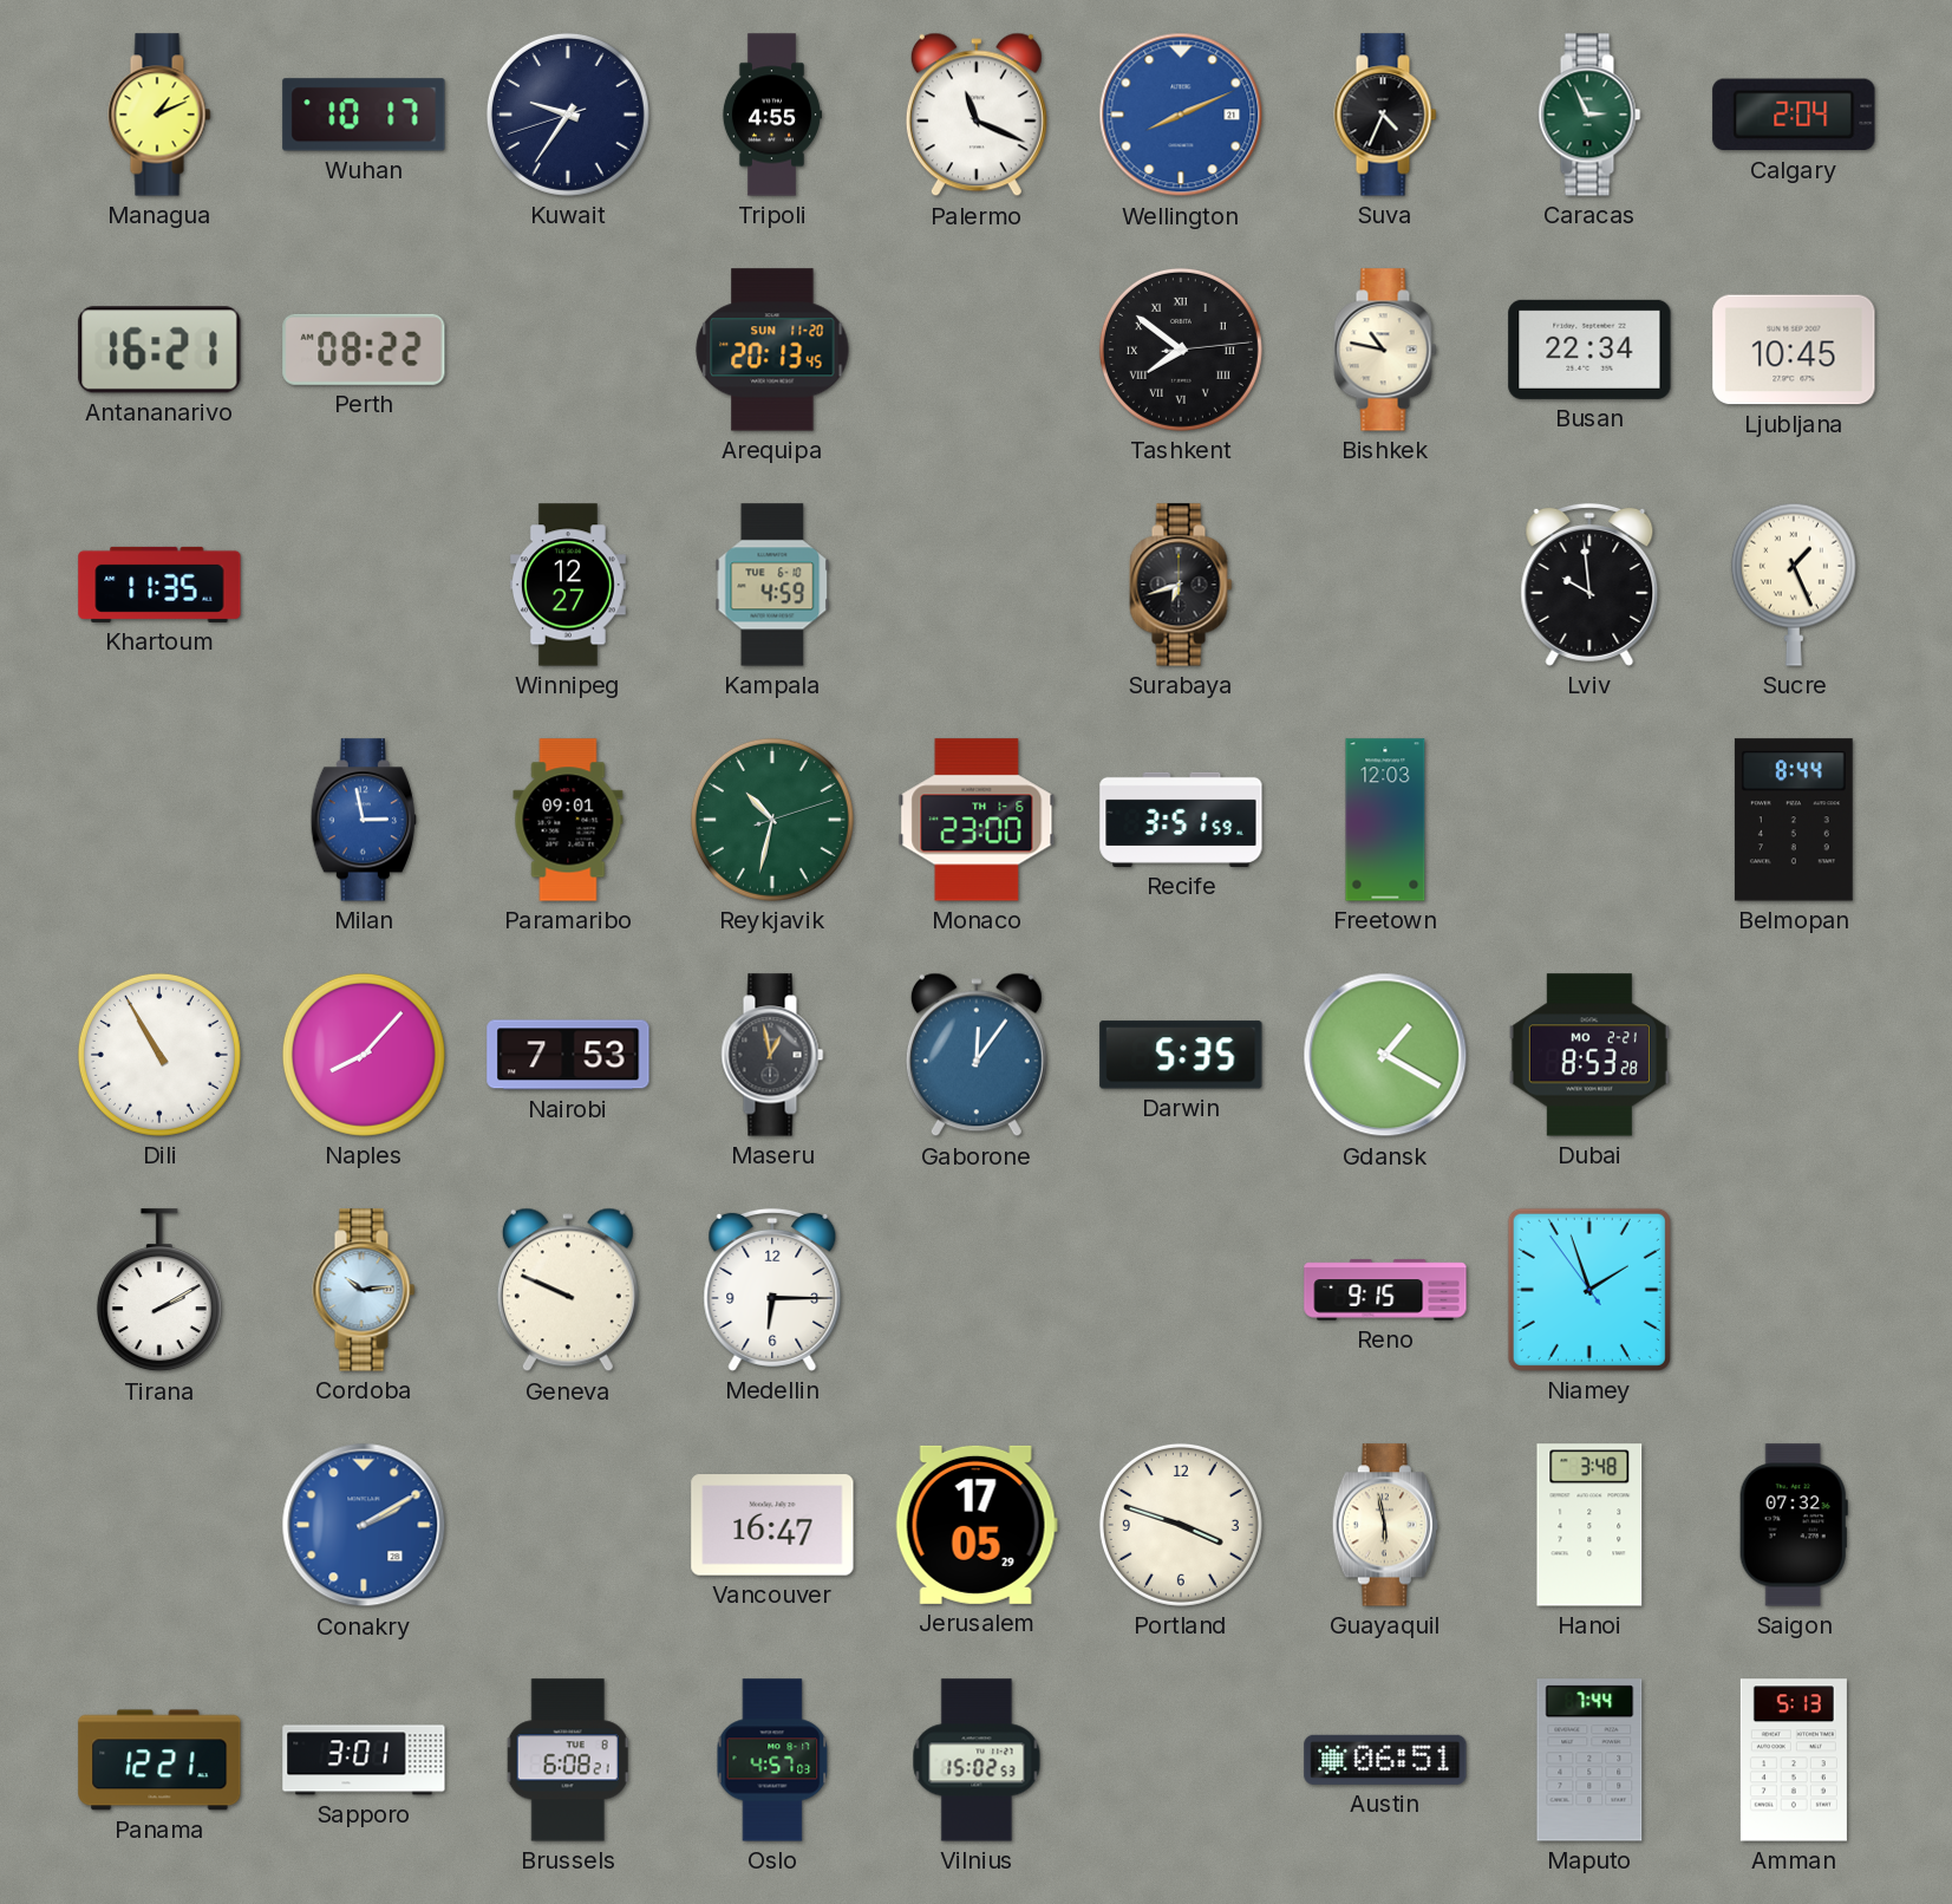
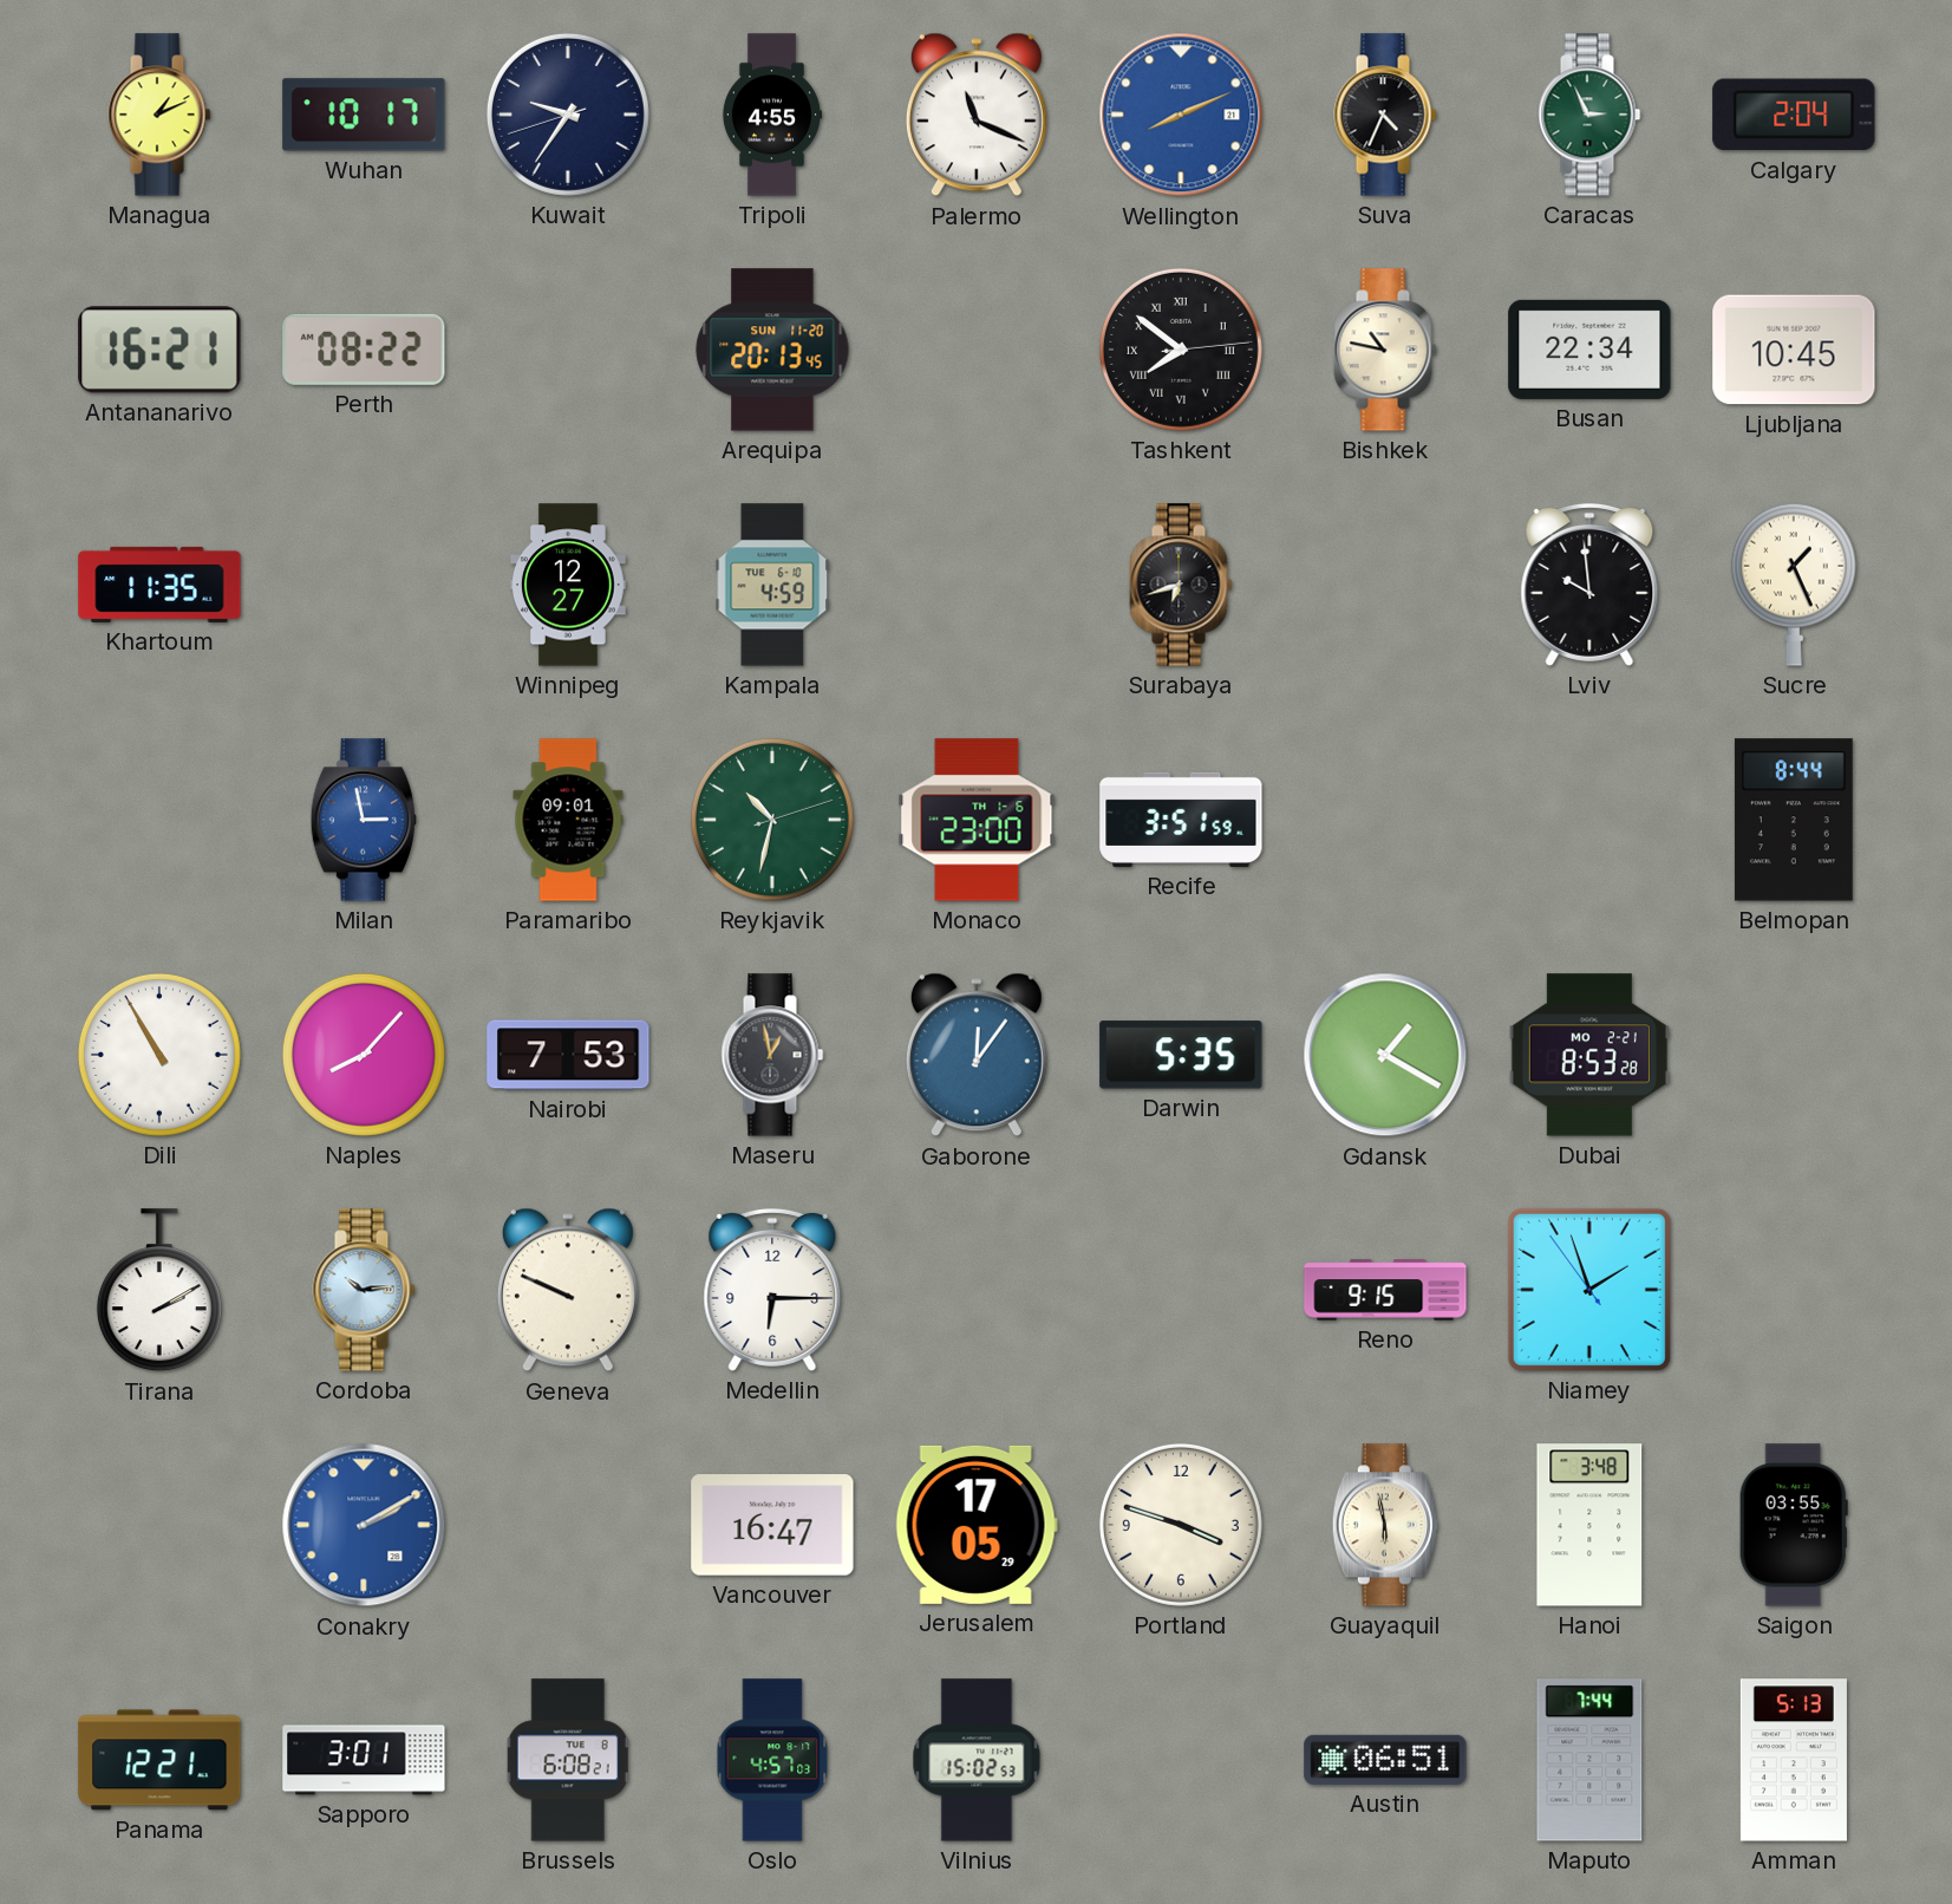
Freetown: 12:03 -> none
Saigon: 07:32 -> 03:55
